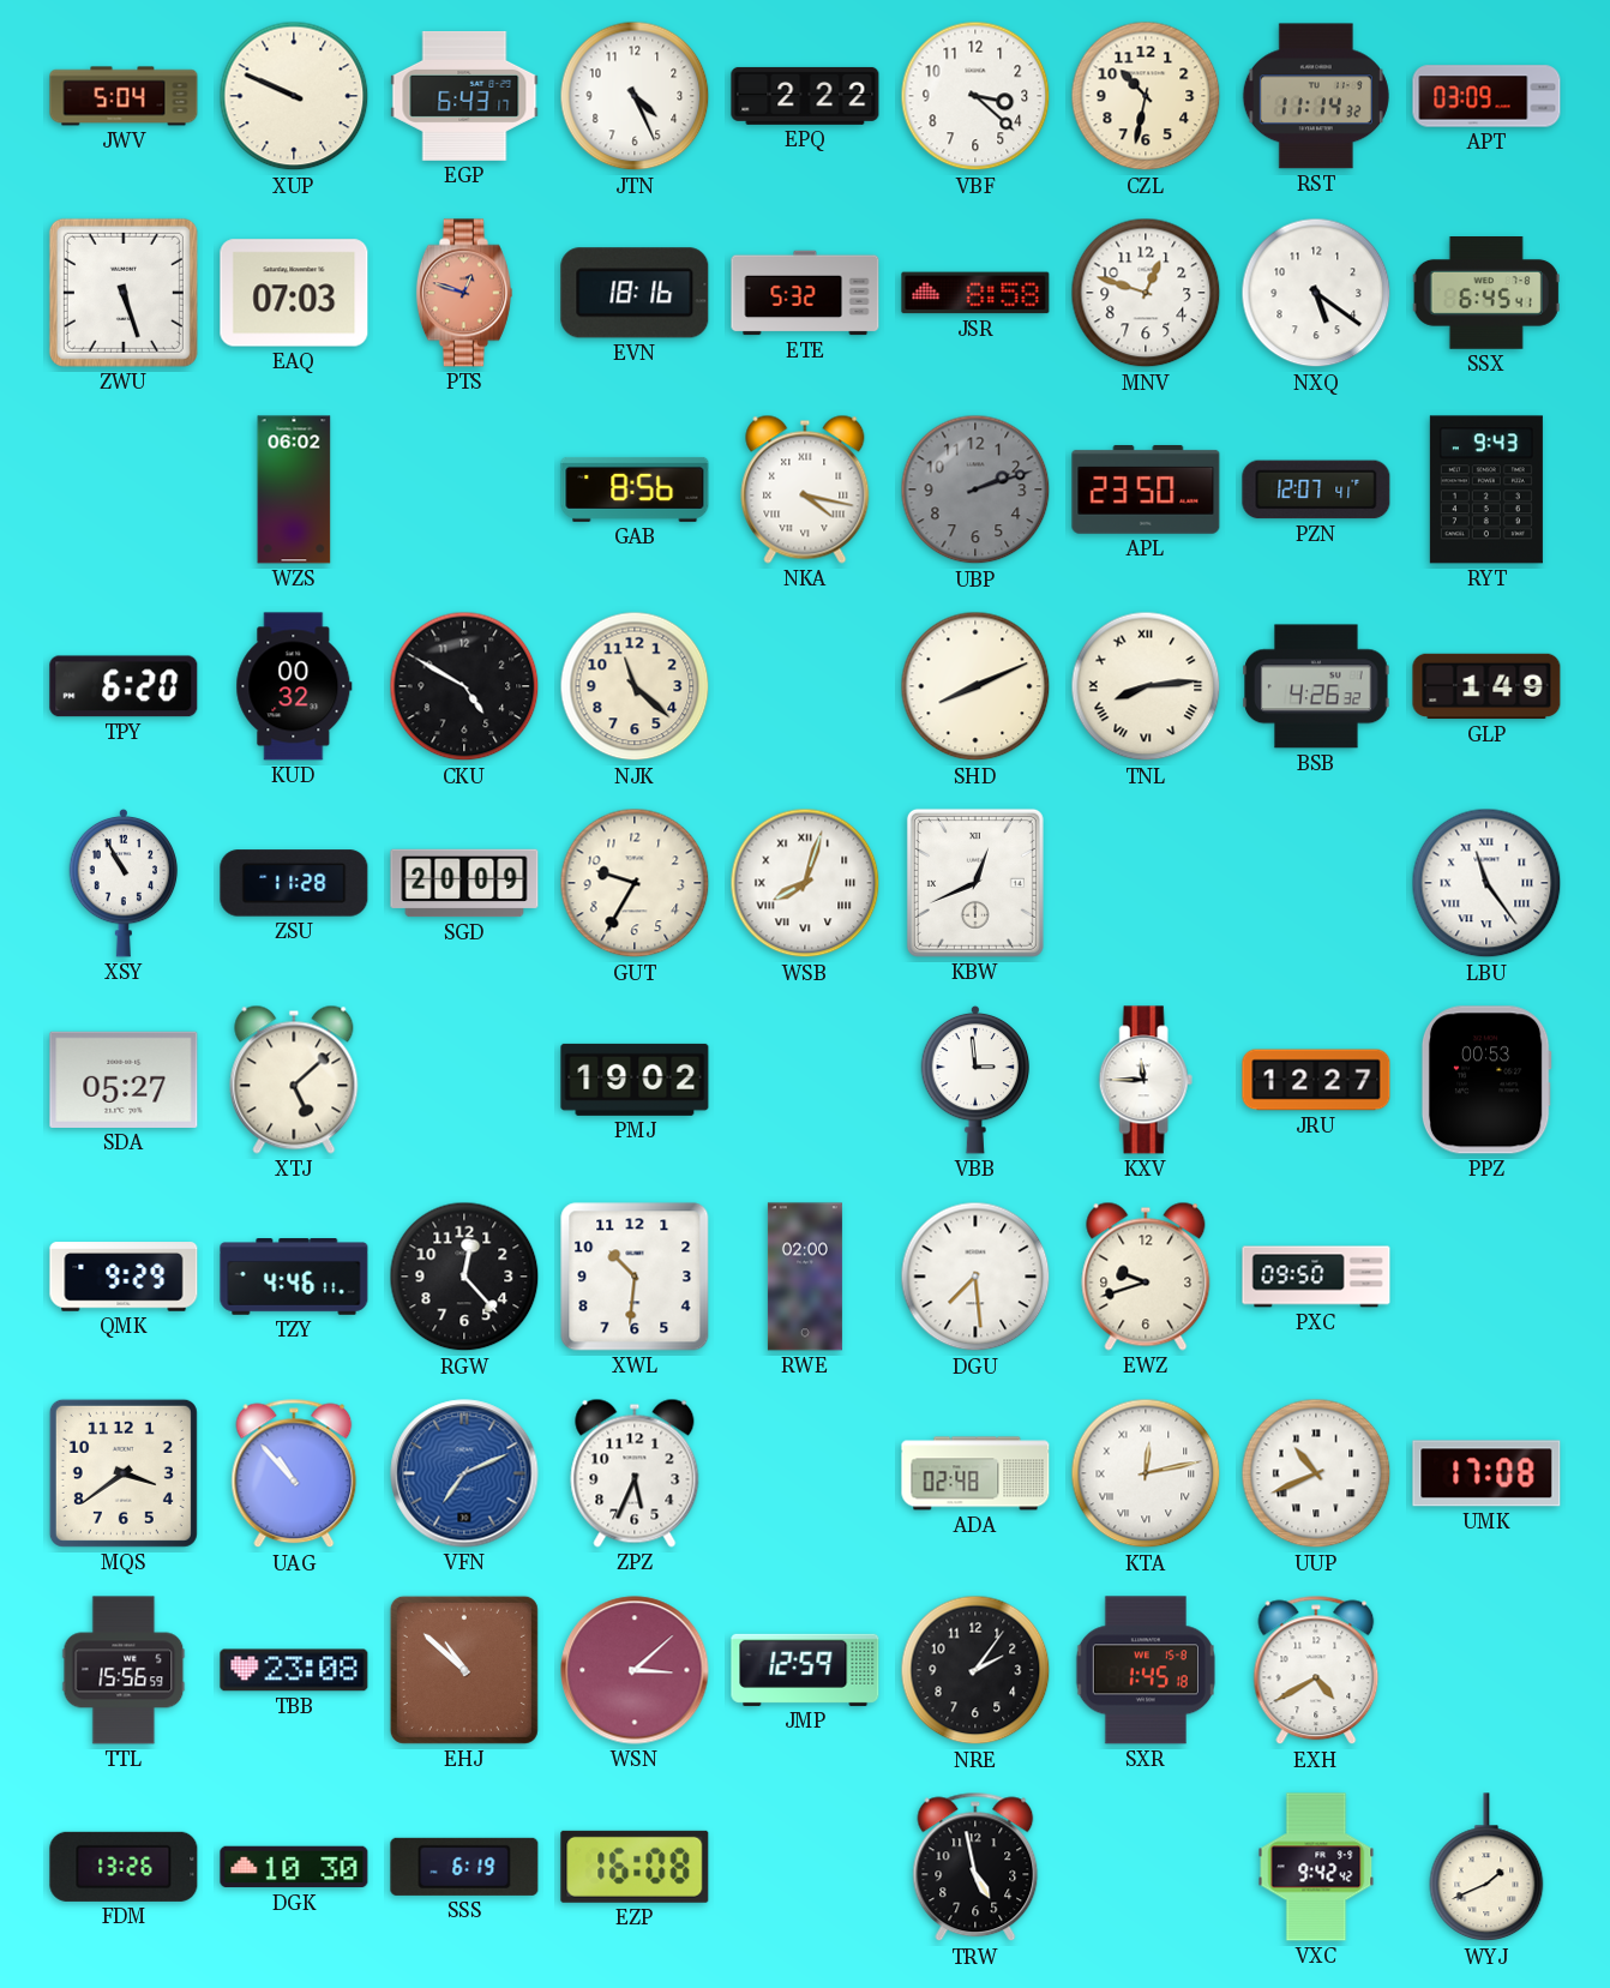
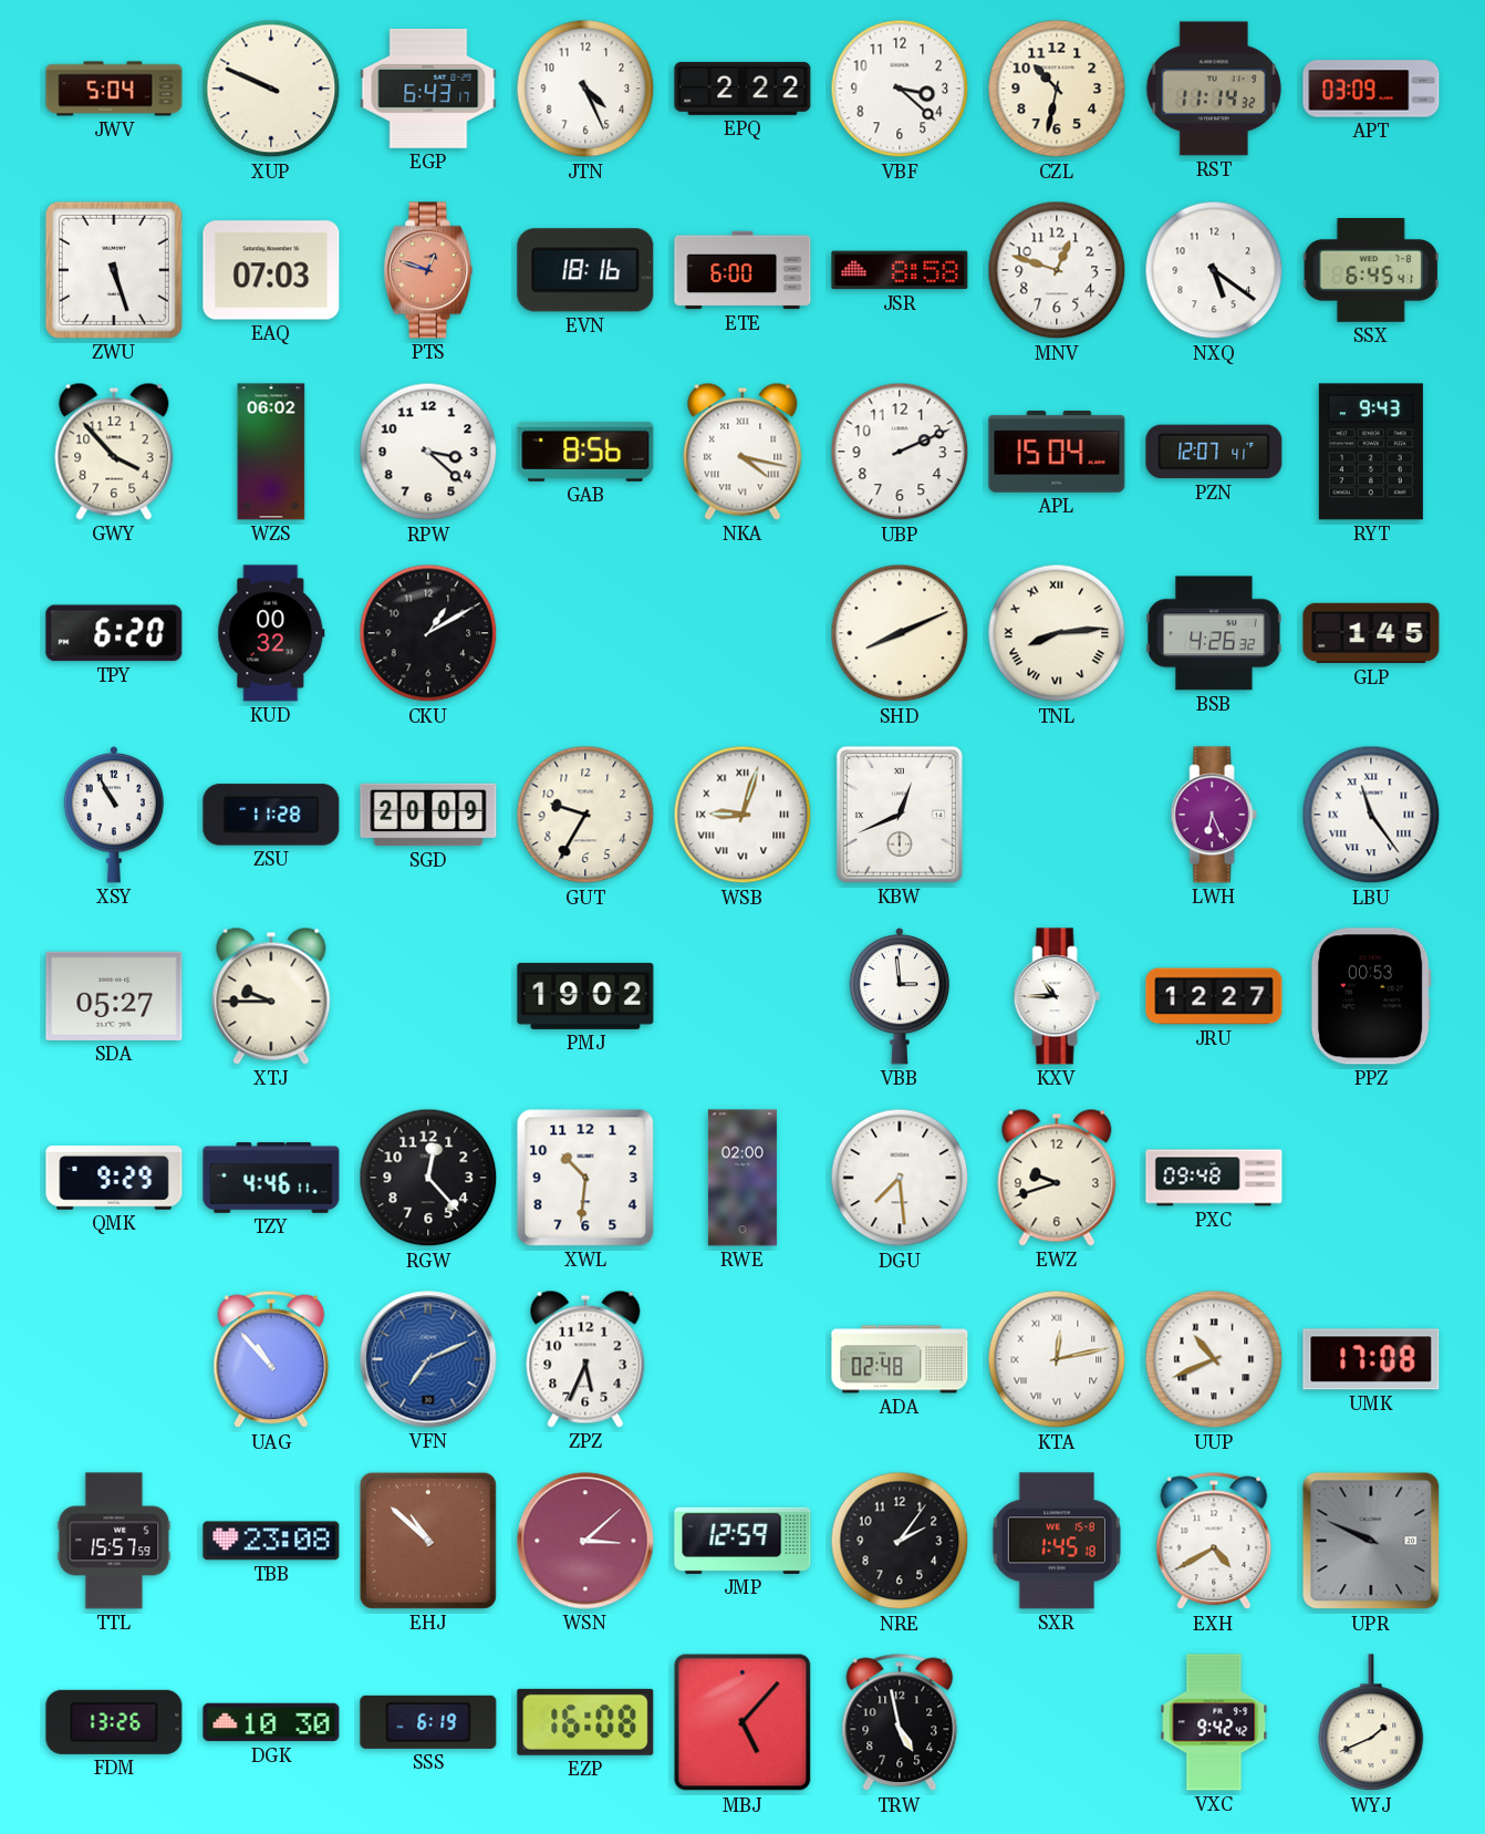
ETE: 5:32 -> 6:00
GWY: none -> 3:53
RPW: none -> 3:22
UBP: 2:12 -> 2:11
UBP dial: grey -> white
APL: 23:50 -> 15:04
CKU: 4:50 -> 1:10
NJK: 11:22 -> none
GLP: 1:49 -> 1:45
WSB: 8:03 -> 9:03
LWH: none -> 6:26
XTJ: 5:08 -> 9:45
KXV: 11:45 -> 10:45
PXC: 09:50 -> 09:48
MQS: 3:39 -> none
TTL: 15:56 -> 15:57
UPR: none -> 9:49
MBJ: none -> 5:07
